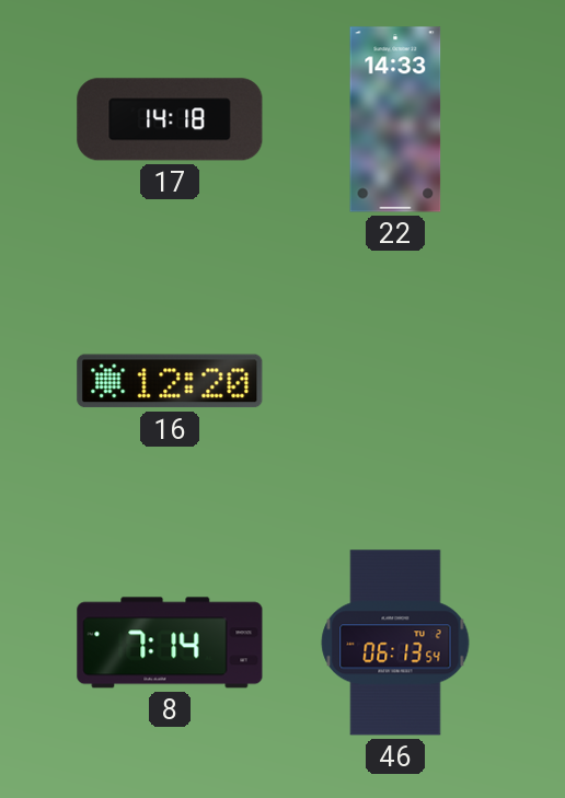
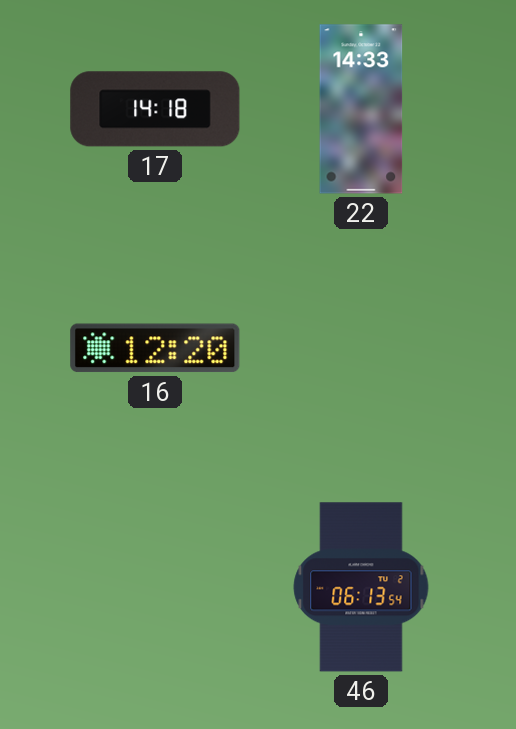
8: 7:14 -> none
